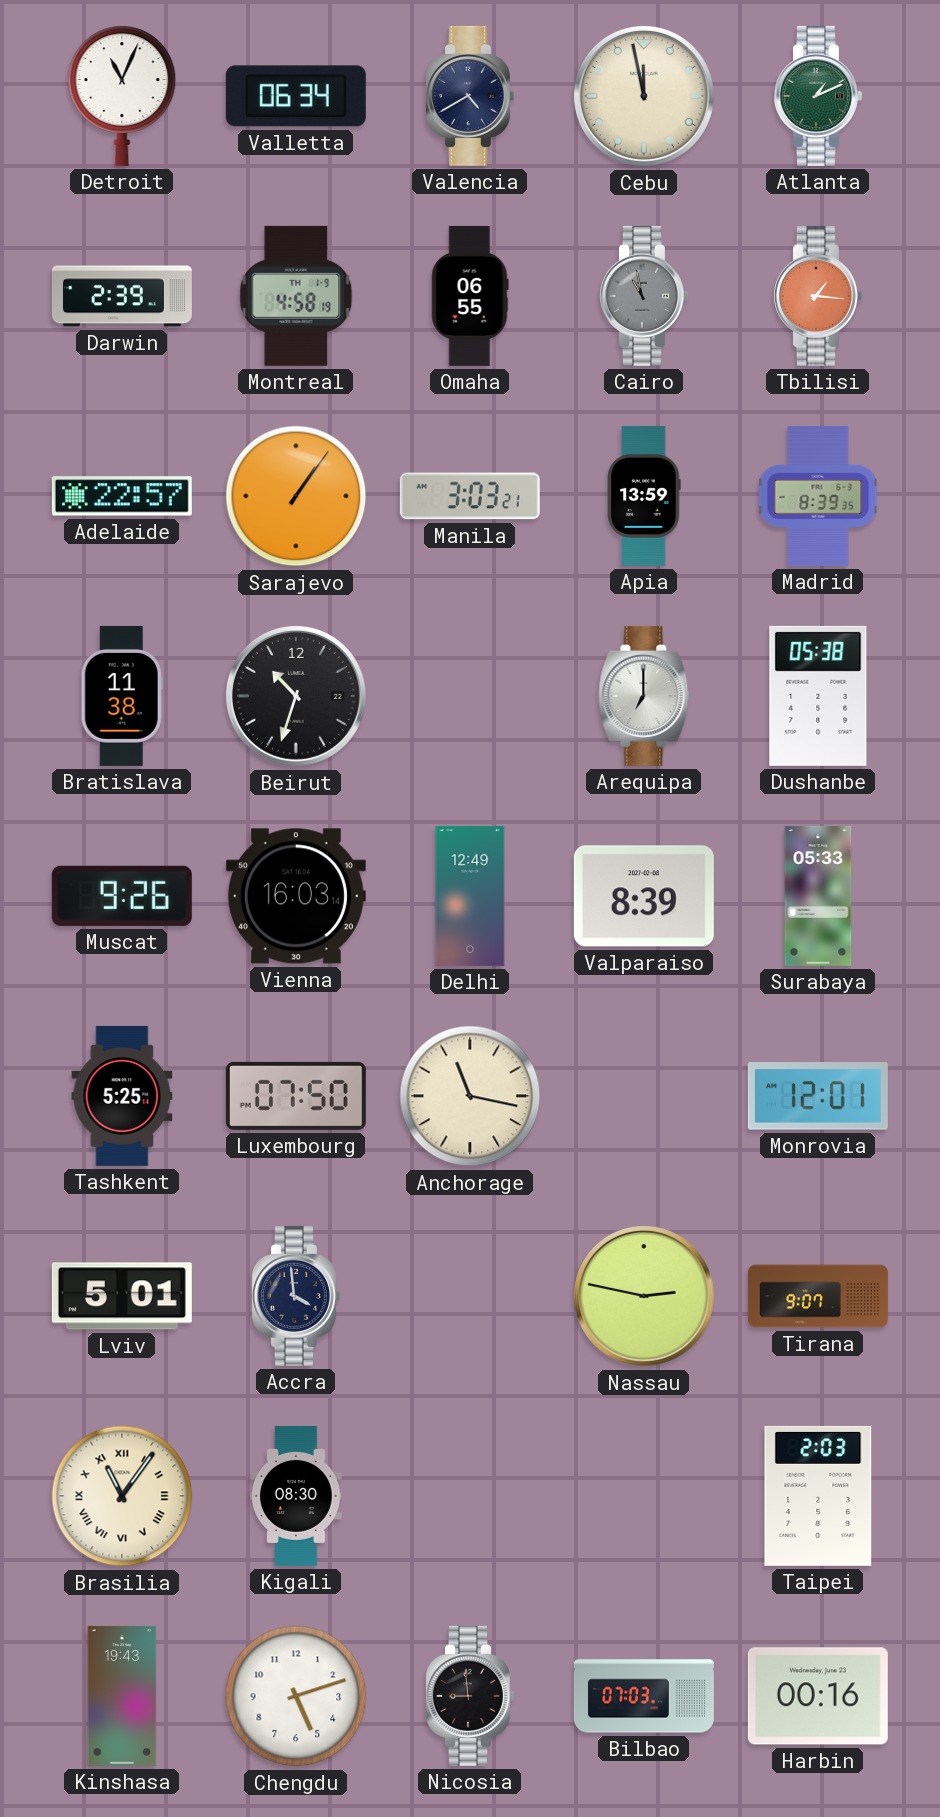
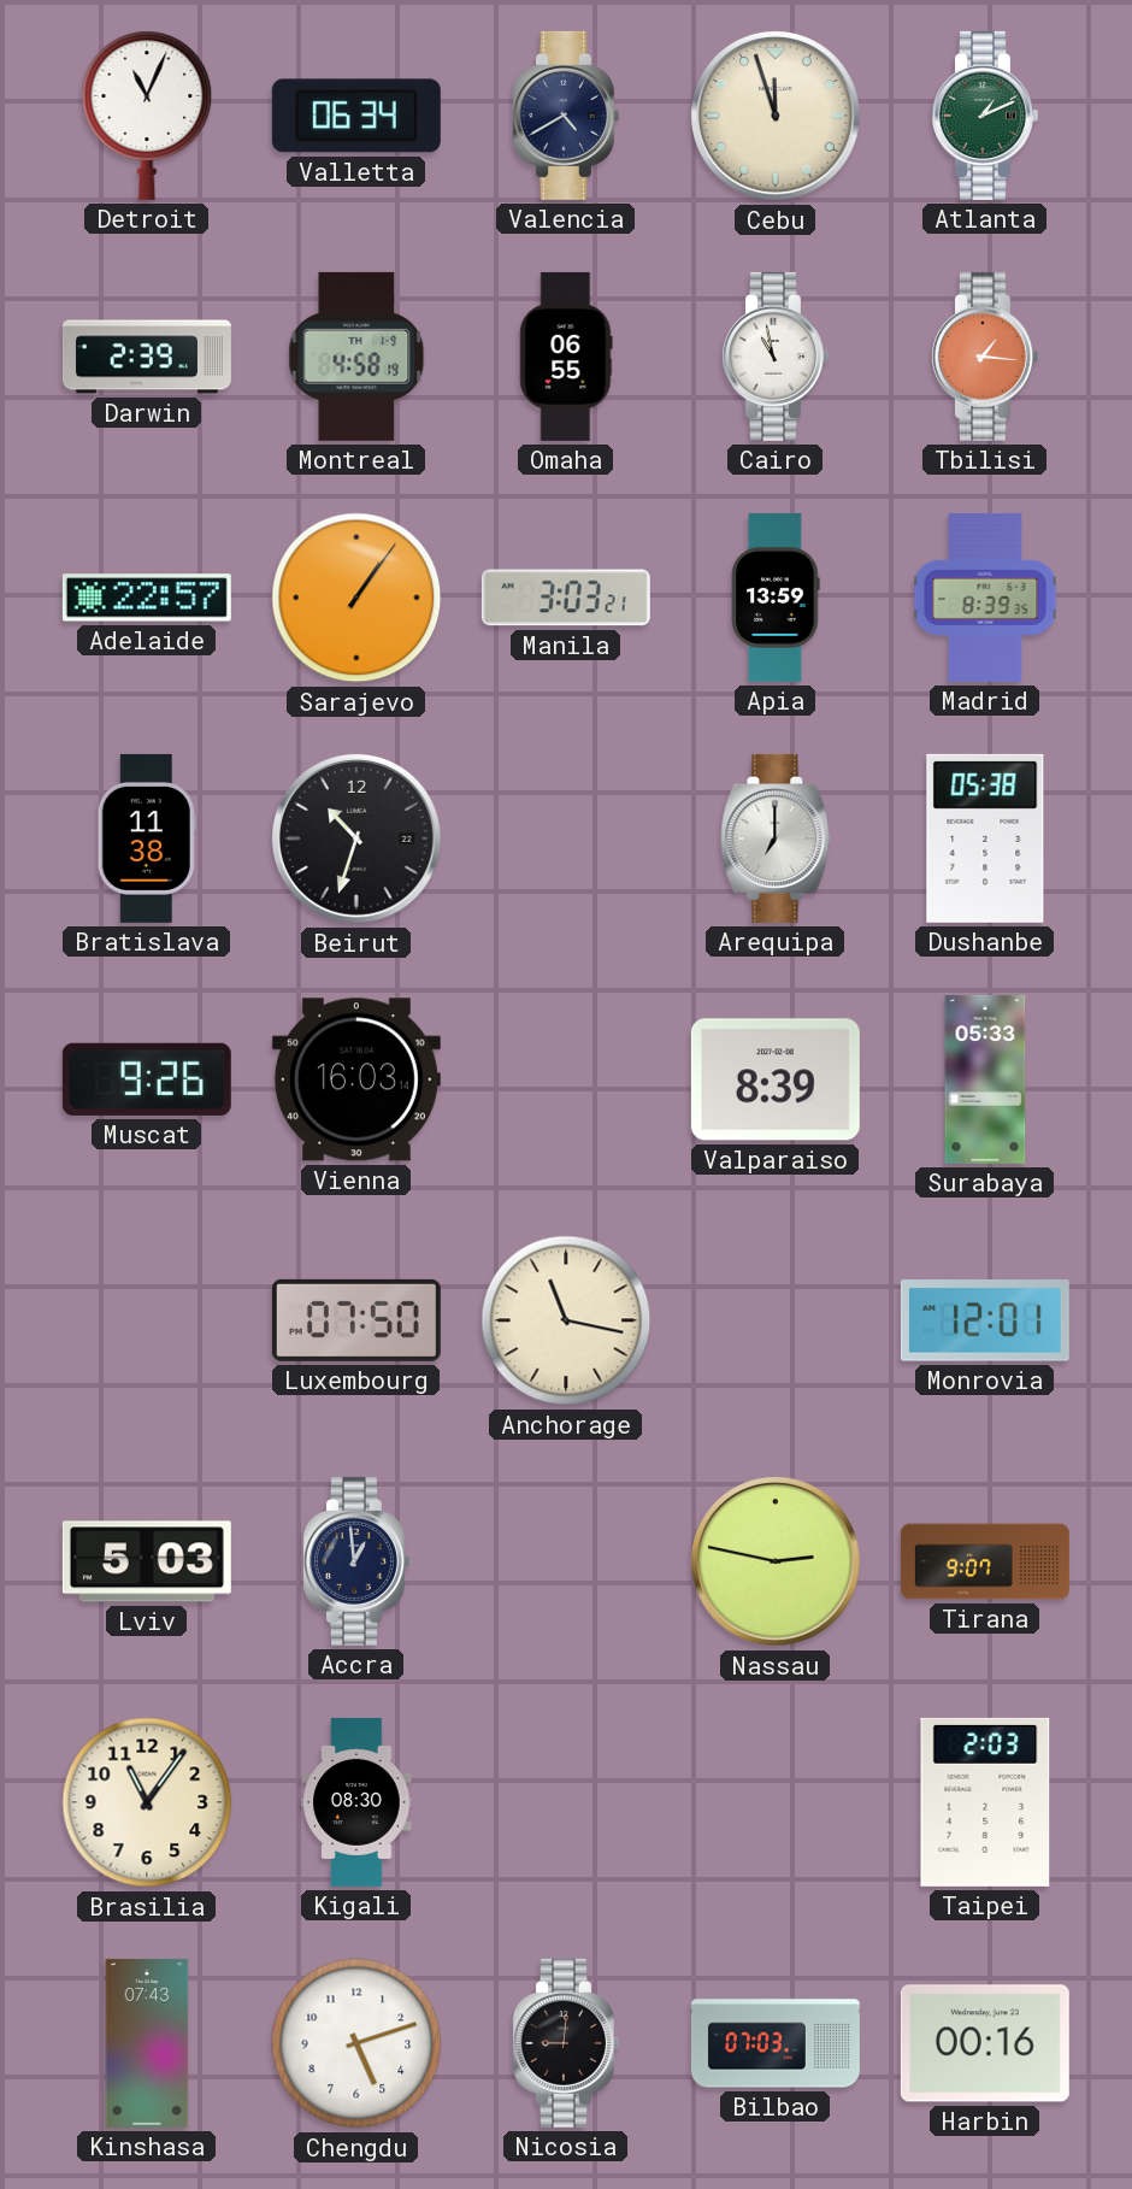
Cebu: 11:58 -> 11:57
Cairo dial: grey -> white
Delhi: 12:49 -> none
Tashkent: 5:25 -> none
Lviv: 5:01 -> 5:03
Accra: 3:59 -> 12:59
Brasilia numerals: Roman -> Arabic
Kinshasa: 19:43 -> 07:43
Nicosia: 8:59 -> 9:01
